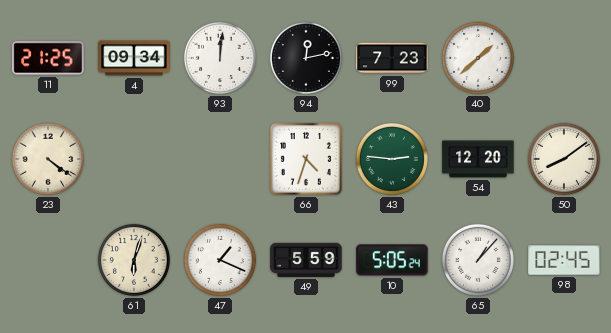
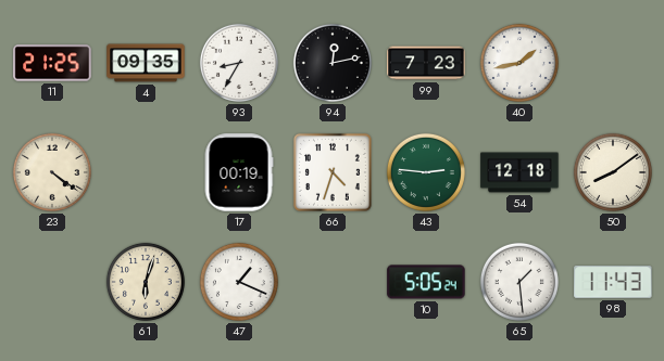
4: 09:34 -> 09:35
93: 12:01 -> 8:35
40: 1:38 -> 1:43
17: none -> 00:19
54: 12:20 -> 12:18
49: 5:59 -> none
65: 1:07 -> 1:29
98: 02:45 -> 11:43
